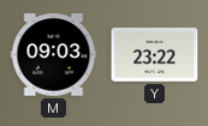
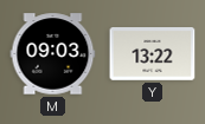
Y: 23:22 -> 13:22
